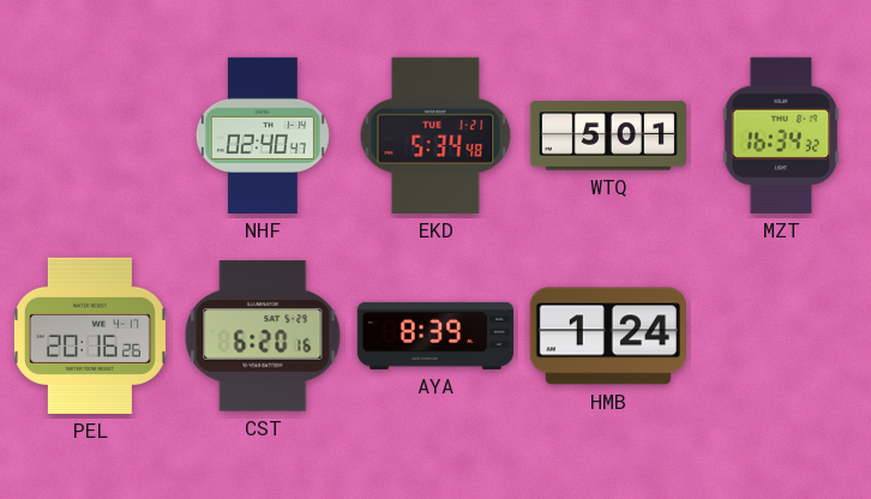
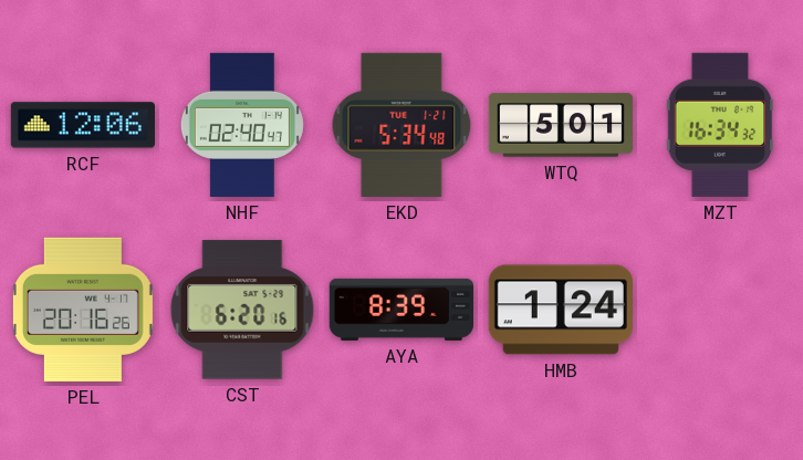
RCF: none -> 12:06
